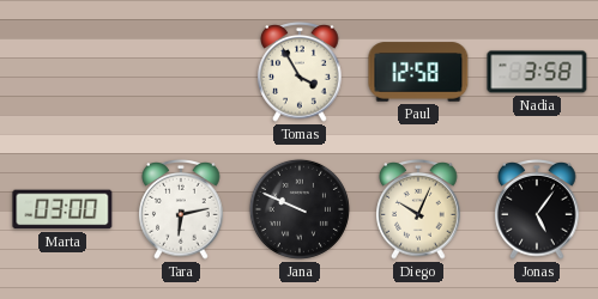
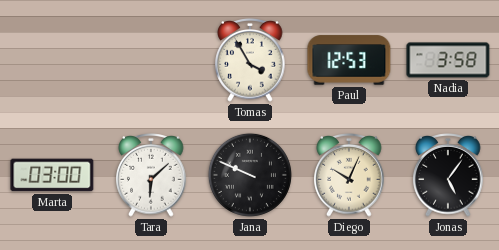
Paul: 12:58 -> 12:53
Tara: 6:13 -> 6:08
